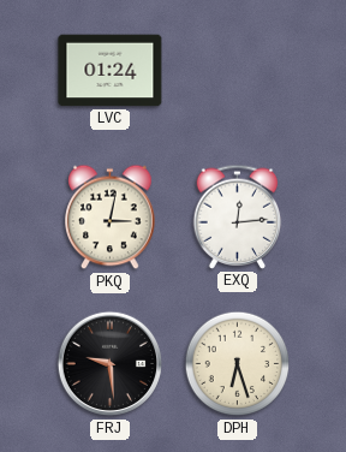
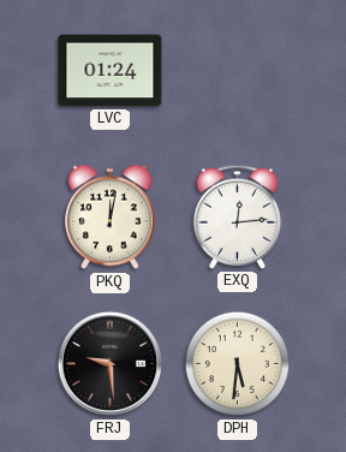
PKQ: 3:02 -> 12:02
DPH: 6:27 -> 5:31
